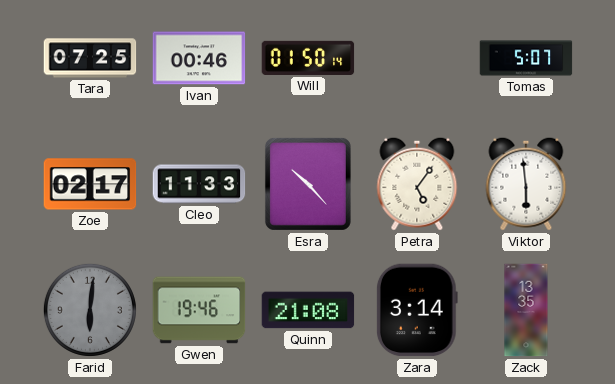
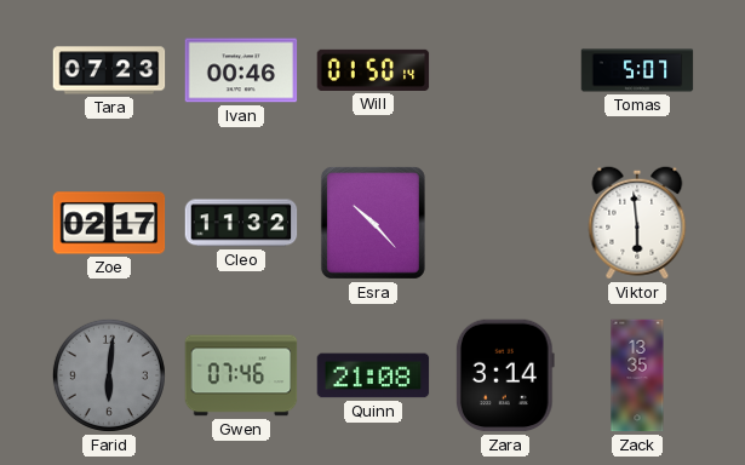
Tara: 07:25 -> 07:23
Cleo: 11:33 -> 11:32
Petra: 5:06 -> none
Gwen: 19:46 -> 07:46
